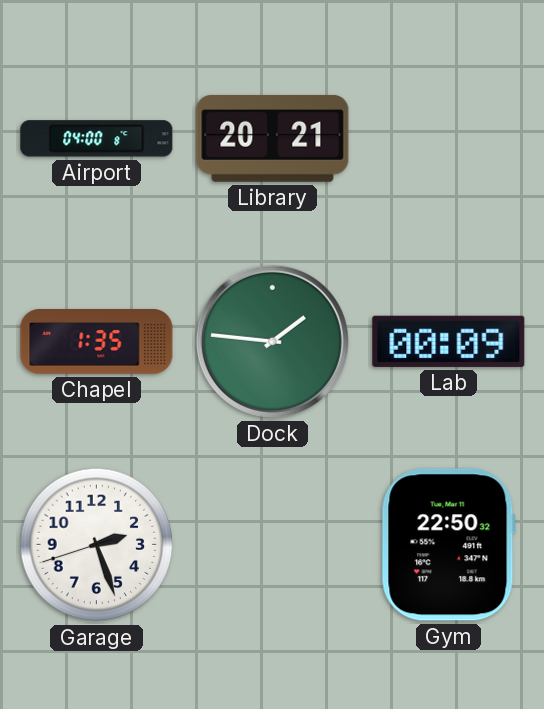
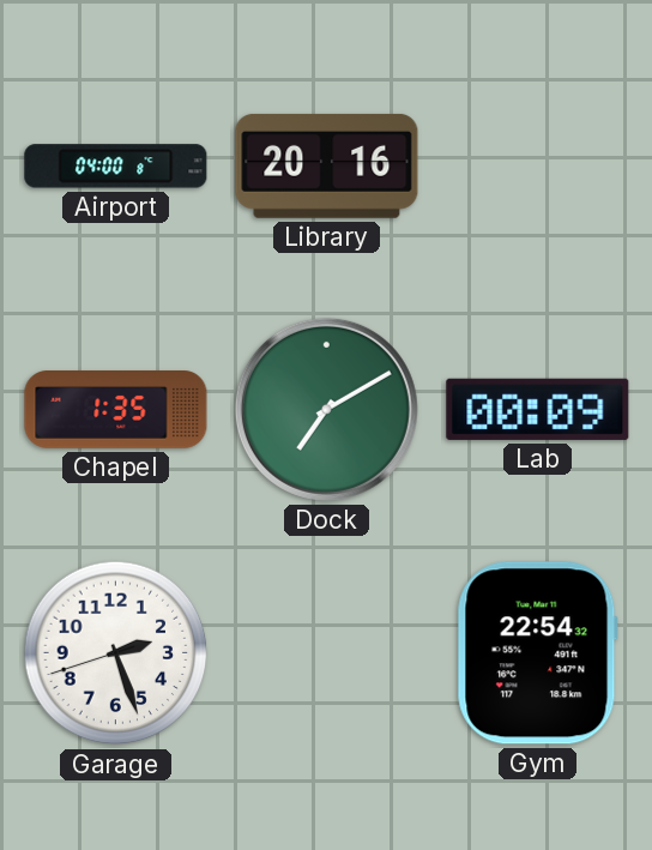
Library: 20:21 -> 20:16
Dock: 1:46 -> 7:10
Gym: 22:50 -> 22:54
